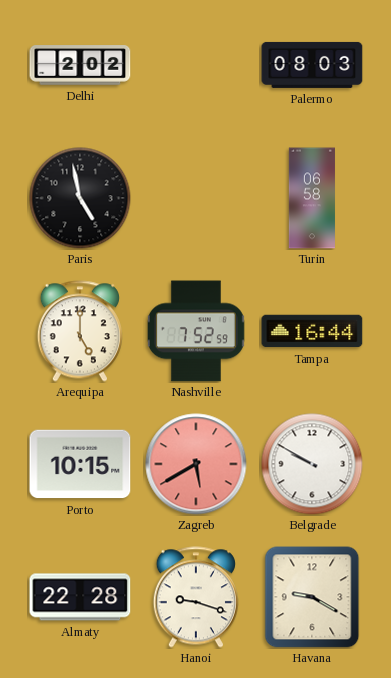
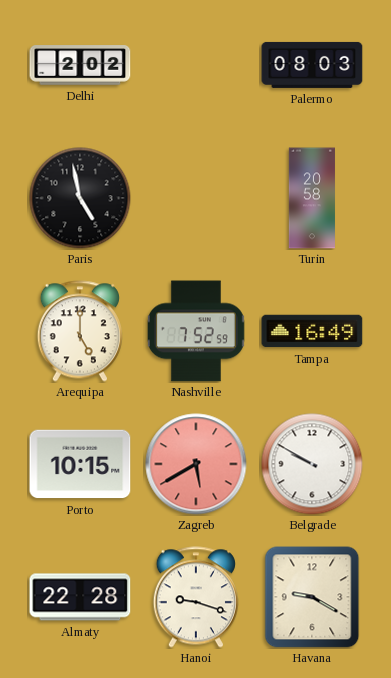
Turin: 06:58 -> 20:58
Tampa: 16:44 -> 16:49
